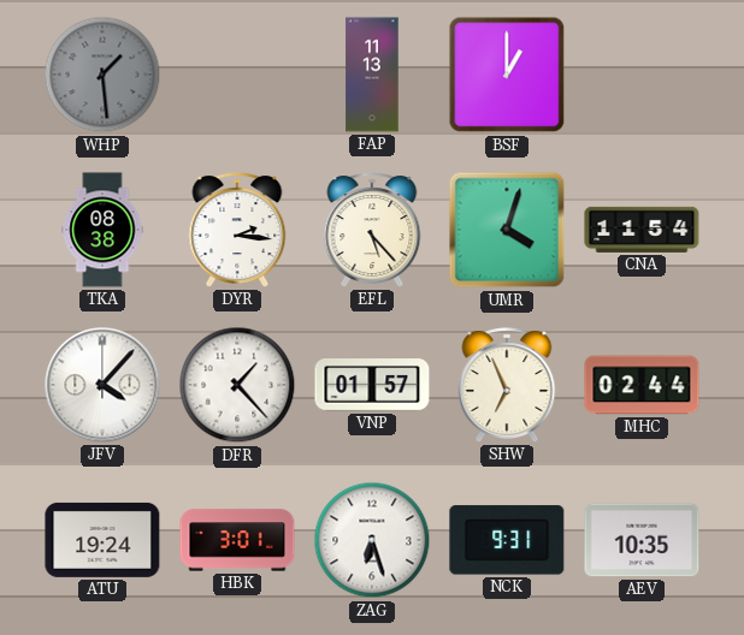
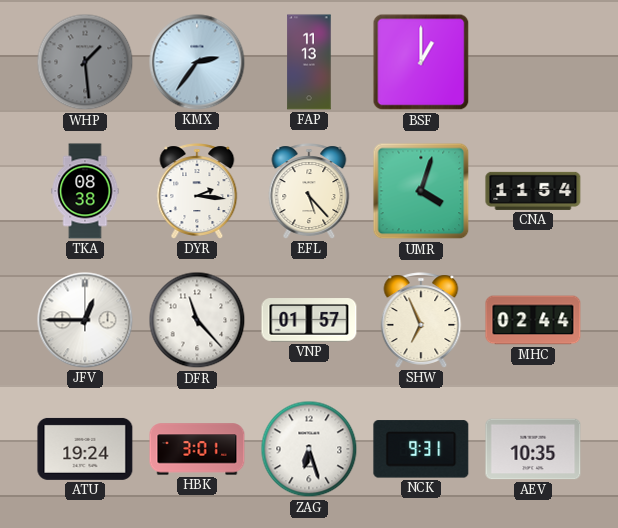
KMX: none -> 2:36
JFV: 4:07 -> 12:45
DFR: 1:23 -> 11:23
